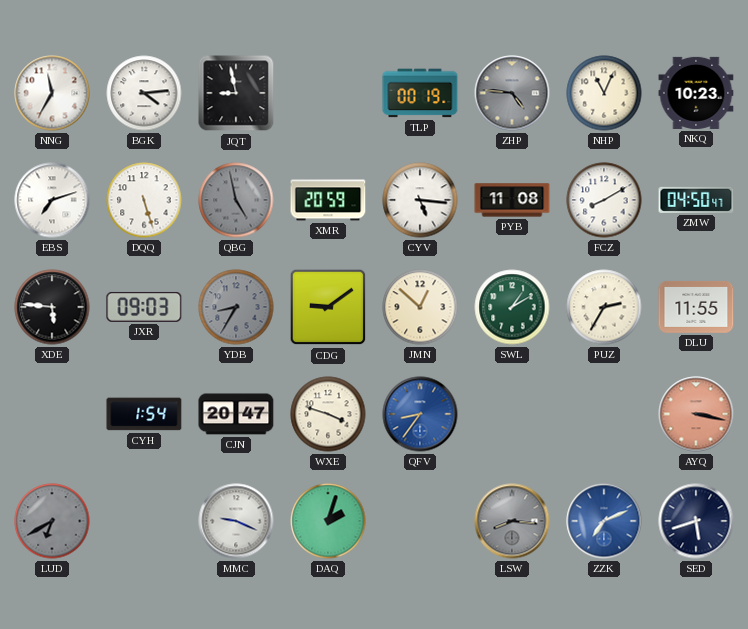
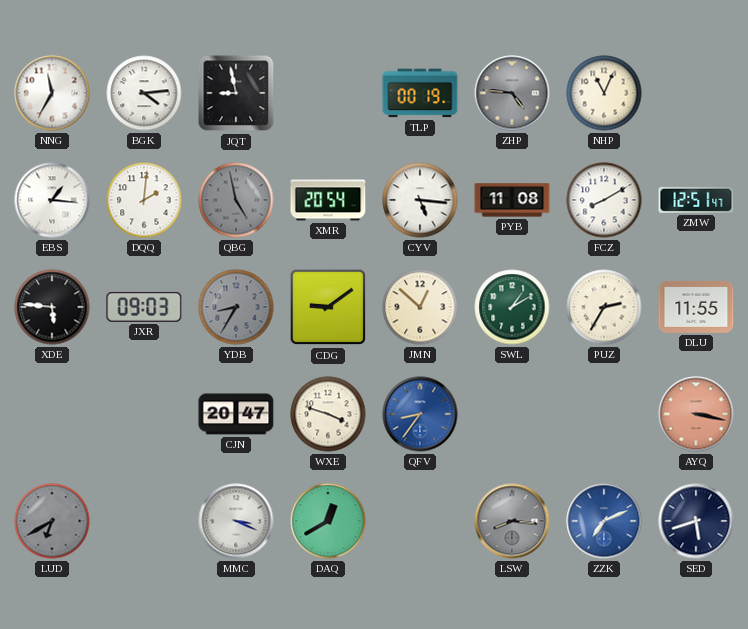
NKQ: 10:23 -> none
EBS: 7:12 -> 1:16
DQQ: 5:27 -> 2:01
XMR: 20:59 -> 20:54
ZMW: 04:50 -> 12:51
CYH: 1:54 -> none
MMC: 9:19 -> 3:19
DAQ: 2:03 -> 12:40
